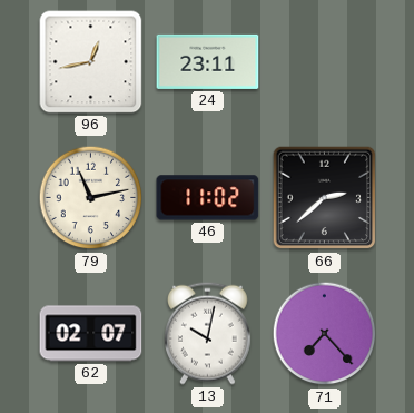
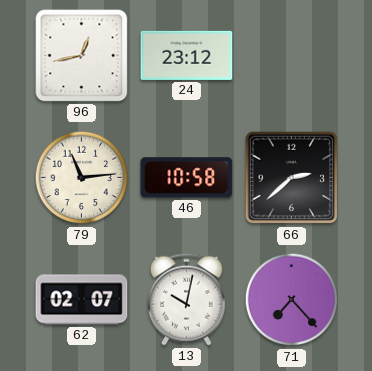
24: 23:11 -> 23:12
79: 11:13 -> 11:14
46: 11:02 -> 10:58
